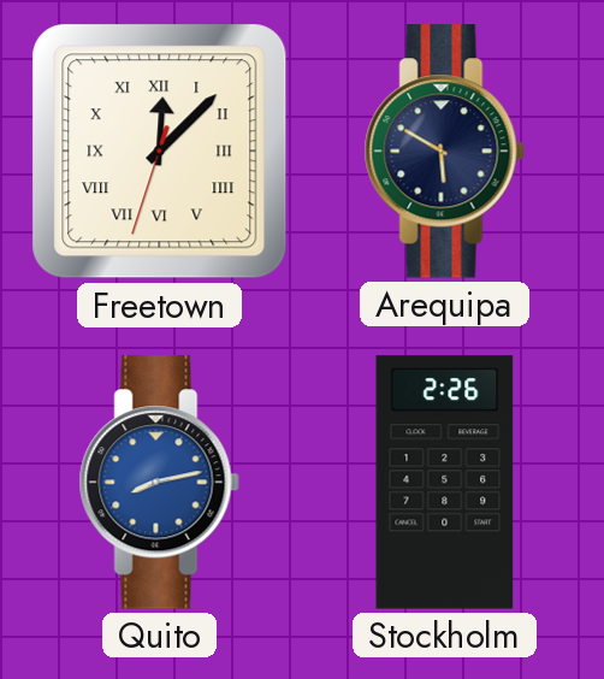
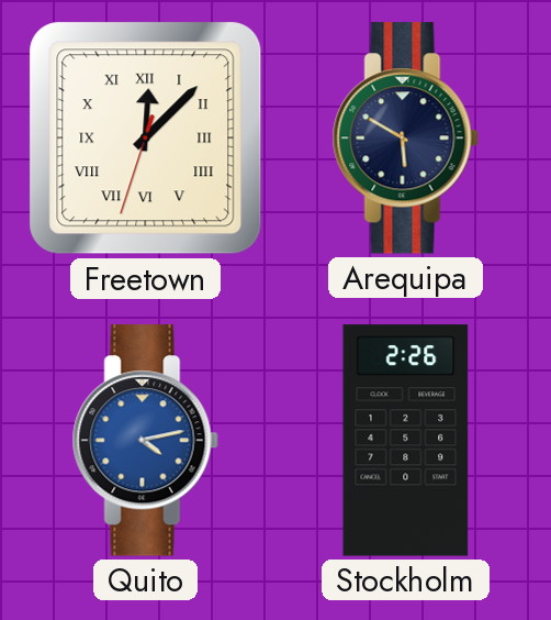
Quito: 8:13 -> 4:13
